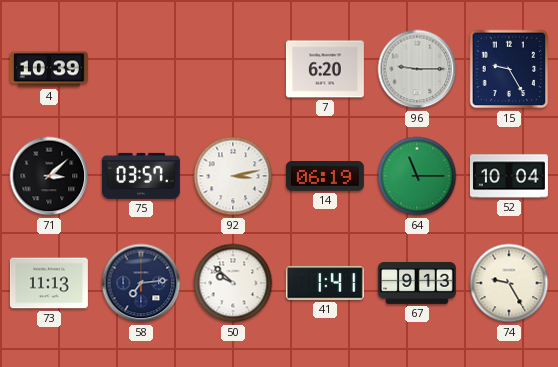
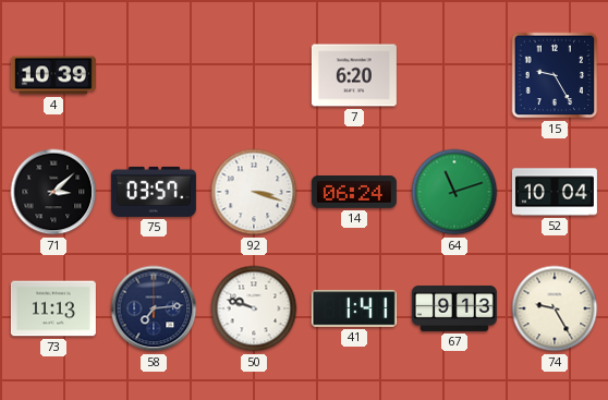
96: 9:15 -> none
92: 3:13 -> 3:18
14: 06:19 -> 06:24
64: 11:15 -> 11:12
50: 9:52 -> 9:48
